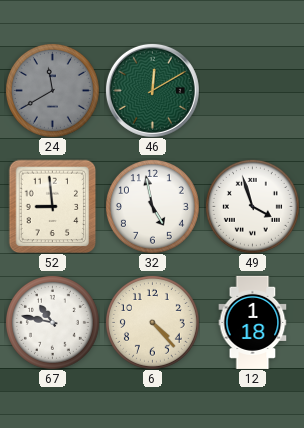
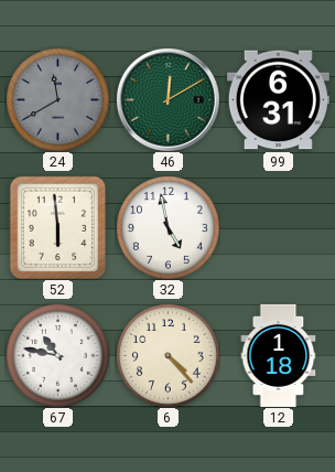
99: none -> 6:31
52: 8:59 -> 5:59
49: 3:57 -> none
